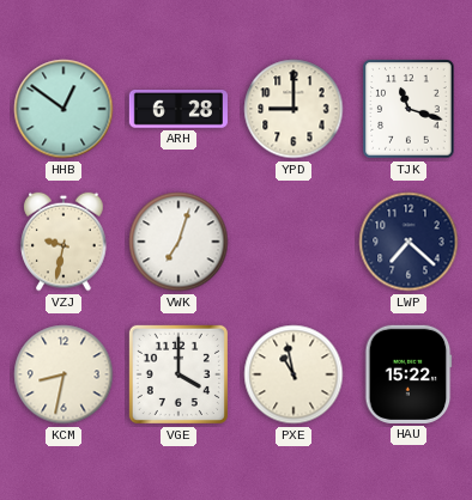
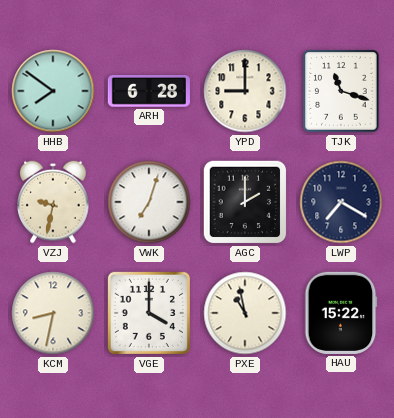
HHB: 12:51 -> 7:51
AGC: none -> 2:00
LWP: 7:22 -> 7:20
